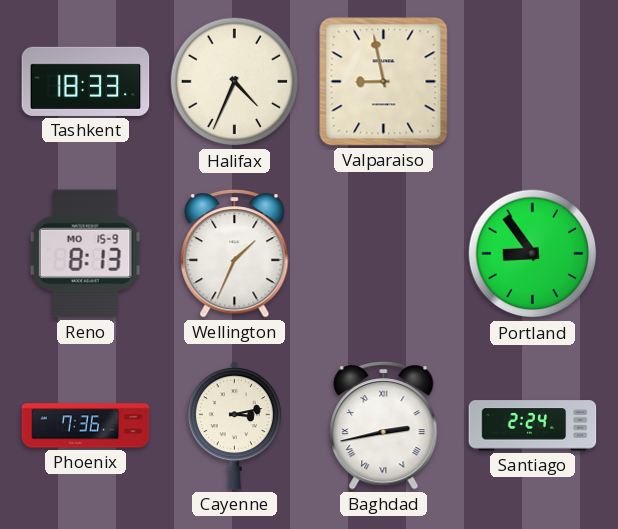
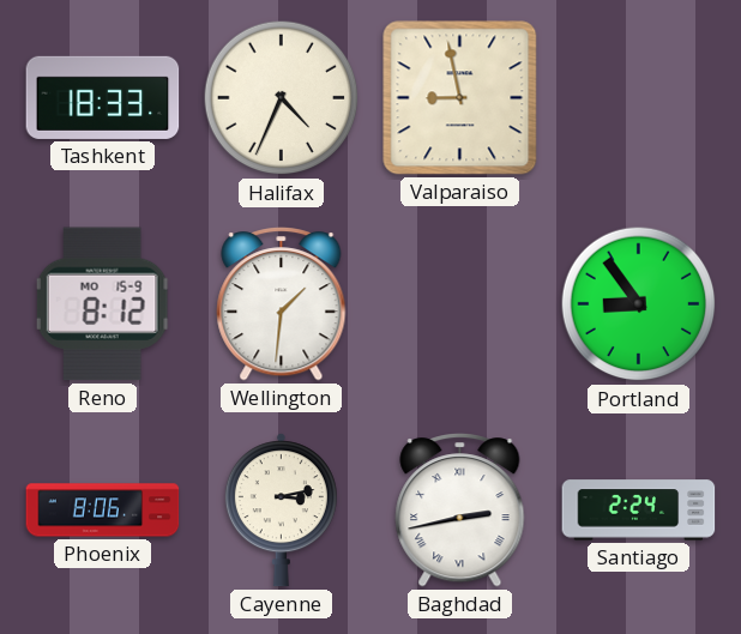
Reno: 8:13 -> 8:12
Wellington: 1:34 -> 1:31
Phoenix: 7:36 -> 8:06
